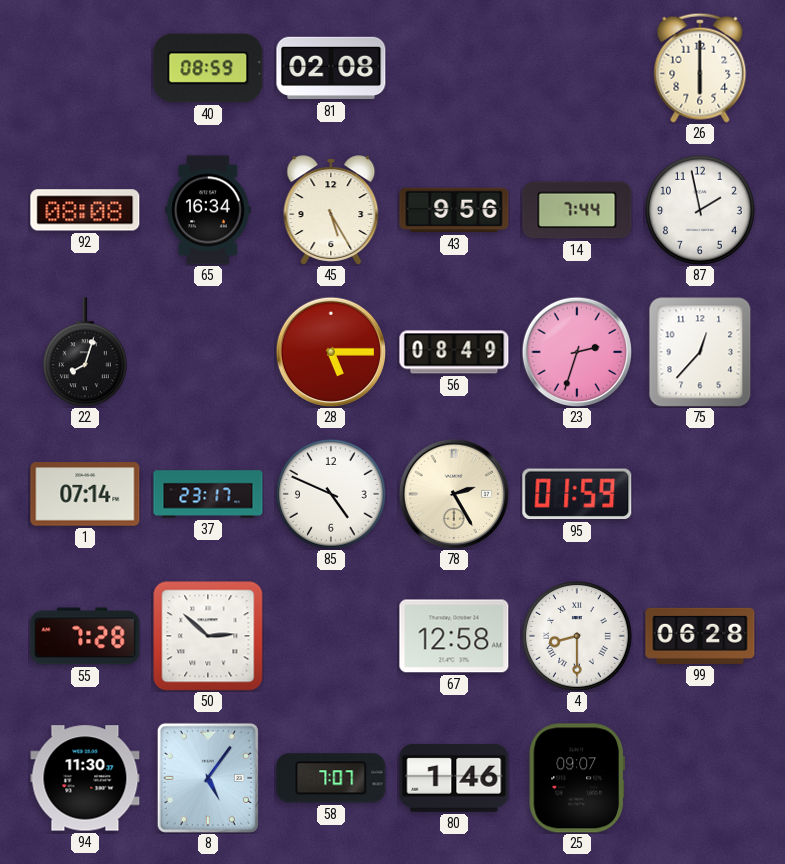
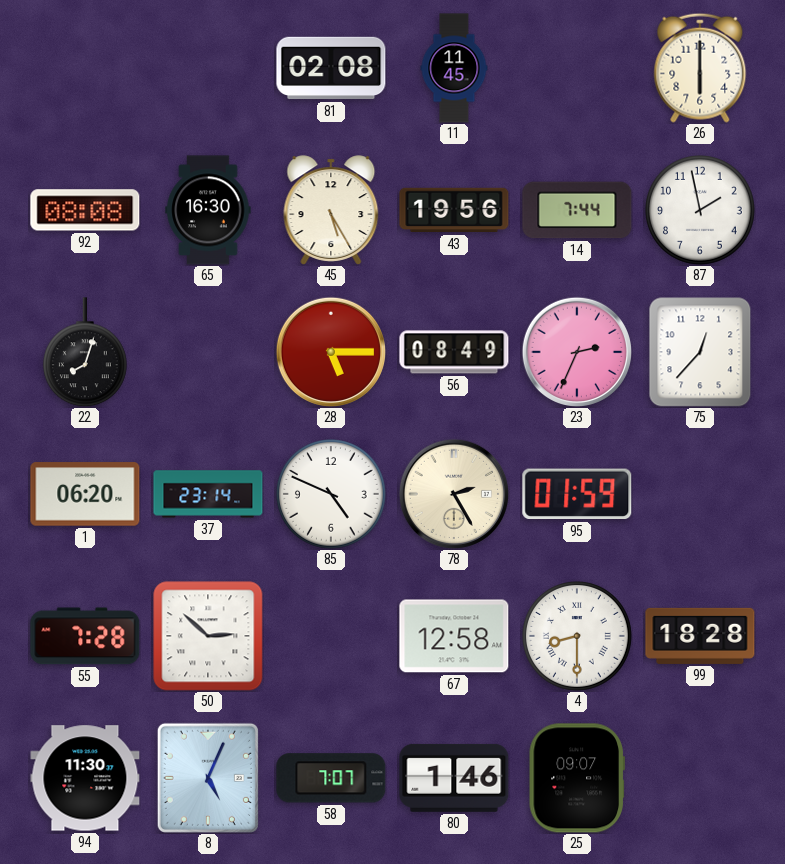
40: 08:59 -> none
11: none -> 11:45
65: 16:34 -> 16:30
43: 9:56 -> 19:56
23: 2:33 -> 2:34
1: 07:14 -> 06:20
37: 23:17 -> 23:14
99: 06:28 -> 18:28
8: 5:06 -> 5:04
